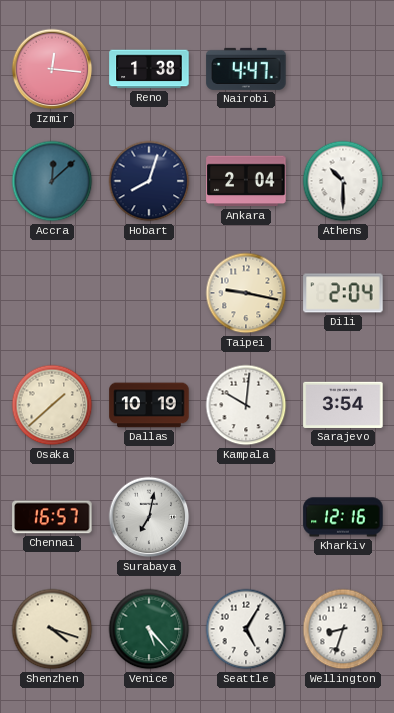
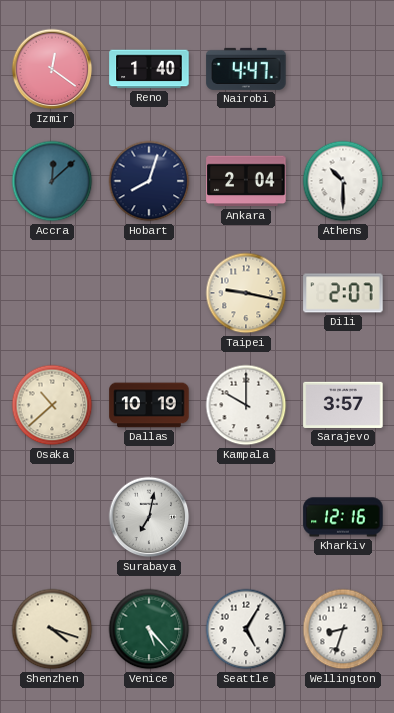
Izmir: 12:16 -> 12:21
Reno: 1:38 -> 1:40
Dili: 2:04 -> 2:07
Osaka: 1:38 -> 10:38
Kampala: 10:01 -> 10:00
Sarajevo: 3:54 -> 3:57
Chennai: 16:57 -> none
